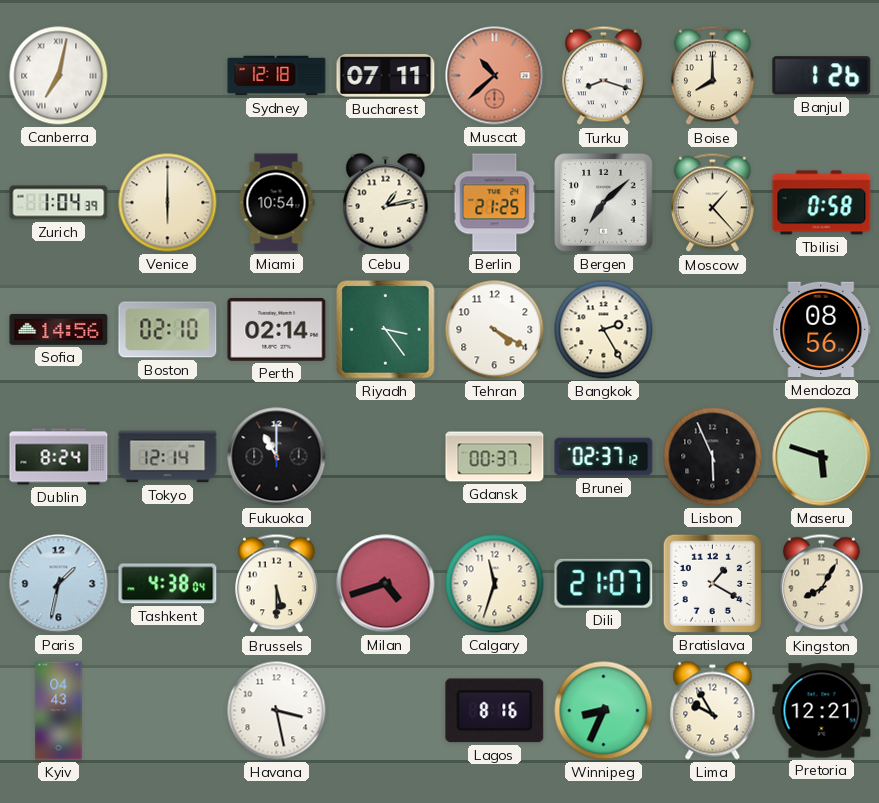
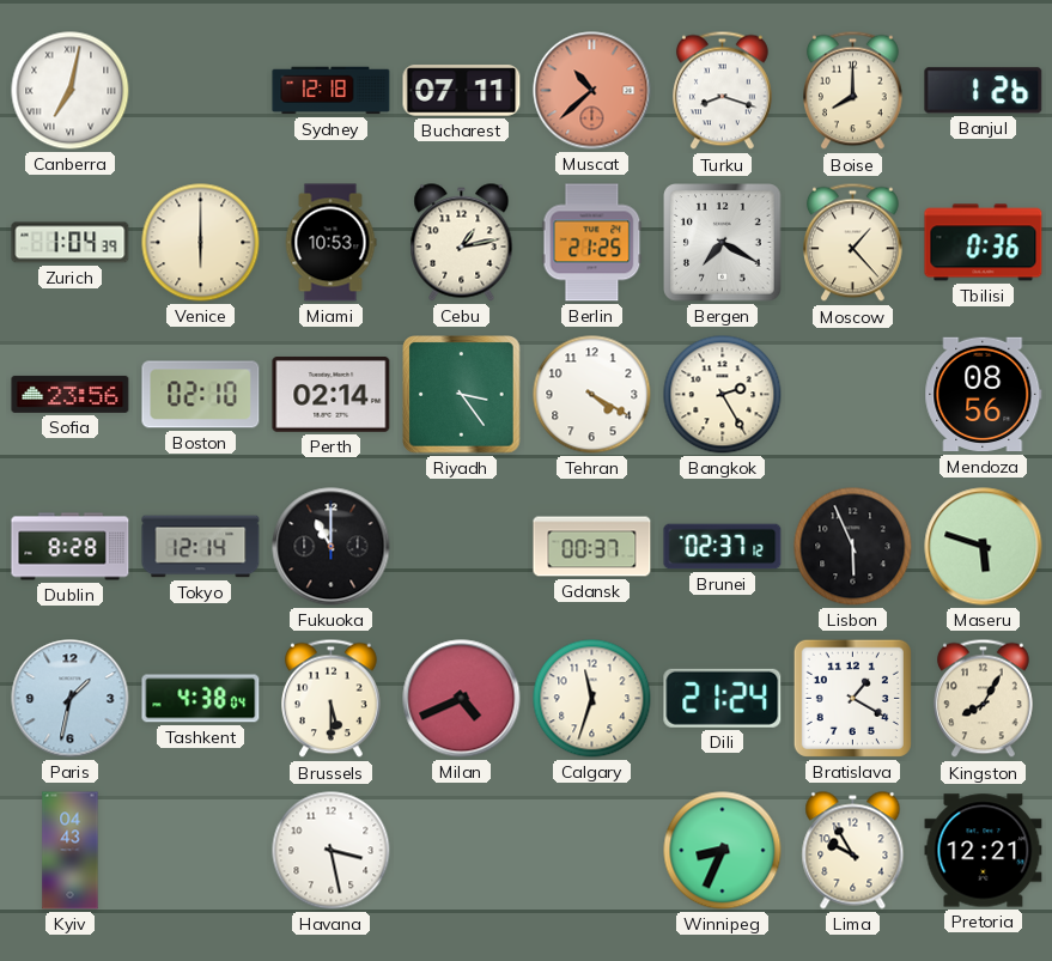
Miami: 10:54 -> 10:53
Bergen: 7:08 -> 7:20
Tbilisi: 0:58 -> 0:36
Sofia: 14:56 -> 23:56
Dublin: 8:24 -> 8:28
Milan: 4:42 -> 4:41
Dili: 21:07 -> 21:24
Lagos: 8:16 -> none
